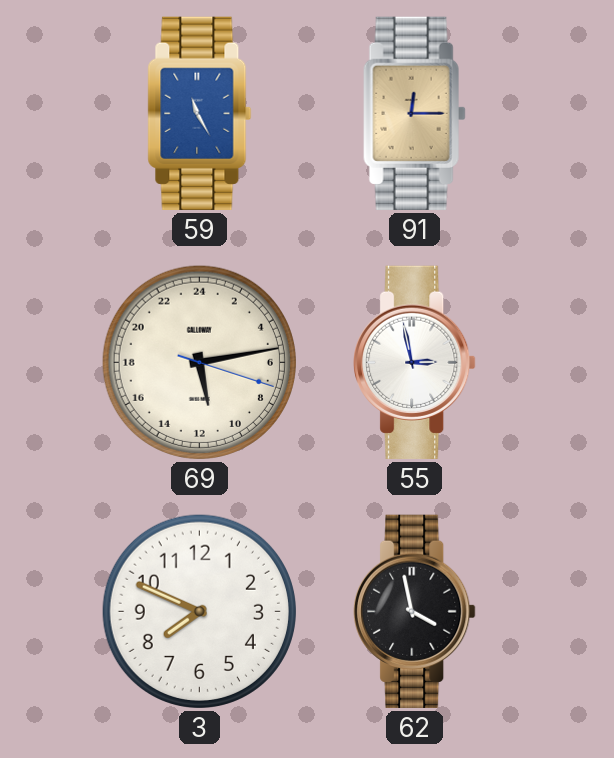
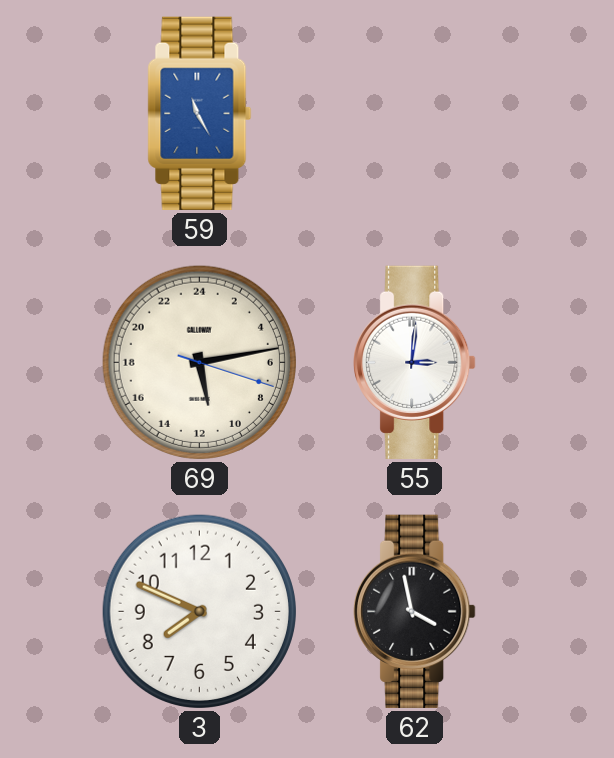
91: 12:15 -> none
55: 2:58 -> 3:01
